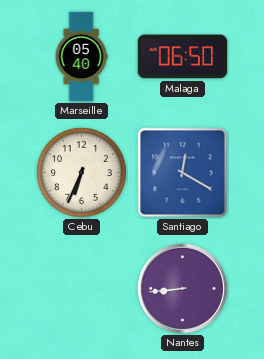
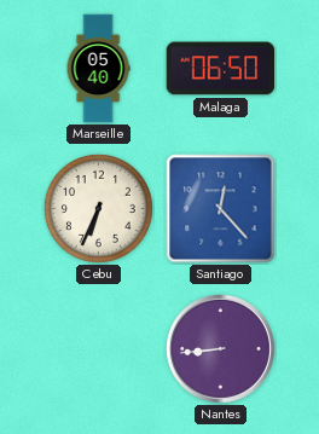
Santiago: 12:20 -> 12:23
